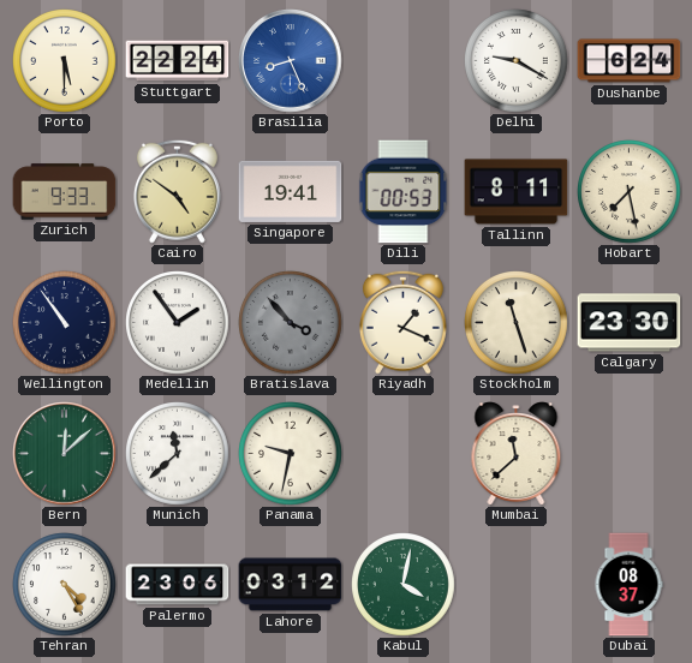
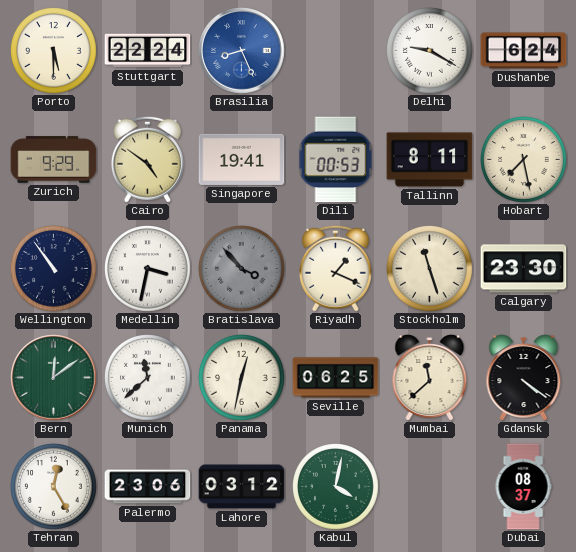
Zurich: 9:33 -> 9:29
Medellin: 1:54 -> 3:32
Bern: 12:08 -> 12:09
Panama: 9:32 -> 12:32
Seville: none -> 06:25
Gdansk: none -> 4:21
Tehran: 4:25 -> 12:25
